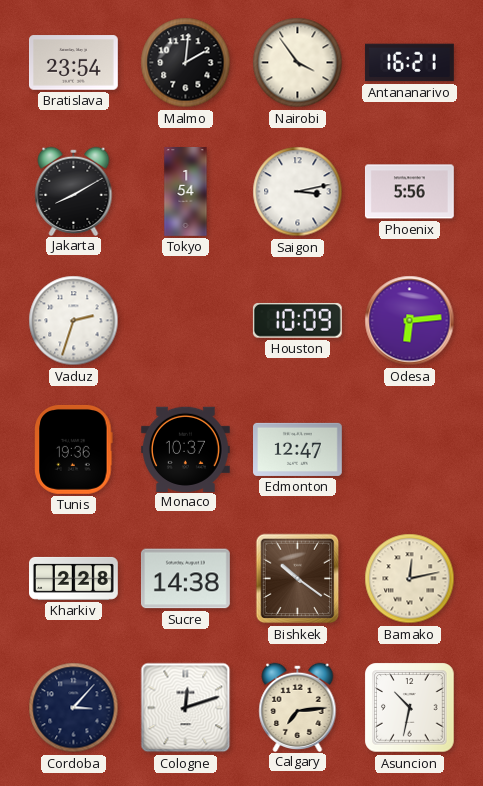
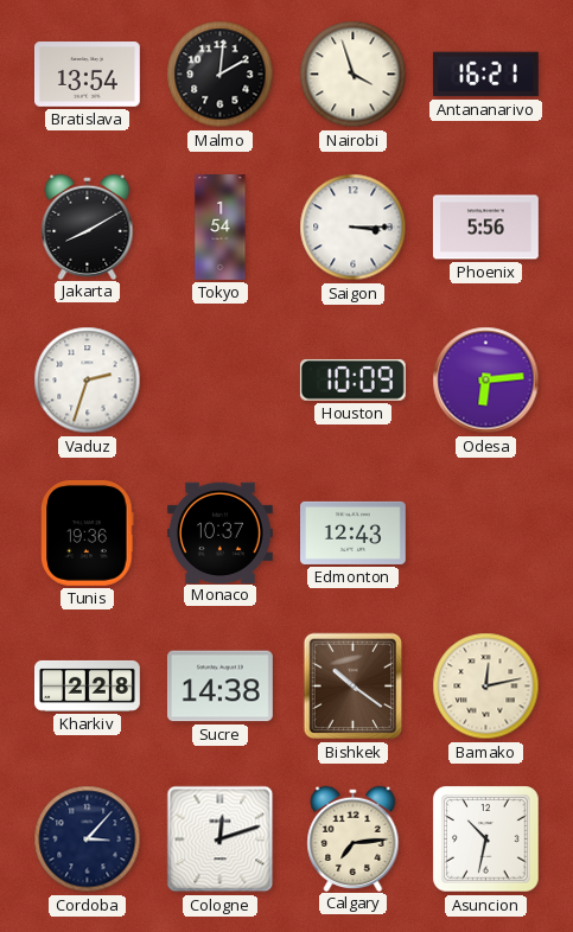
Bratislava: 23:54 -> 13:54
Nairobi: 3:54 -> 3:57
Saigon: 3:13 -> 3:15
Edmonton: 12:47 -> 12:43
